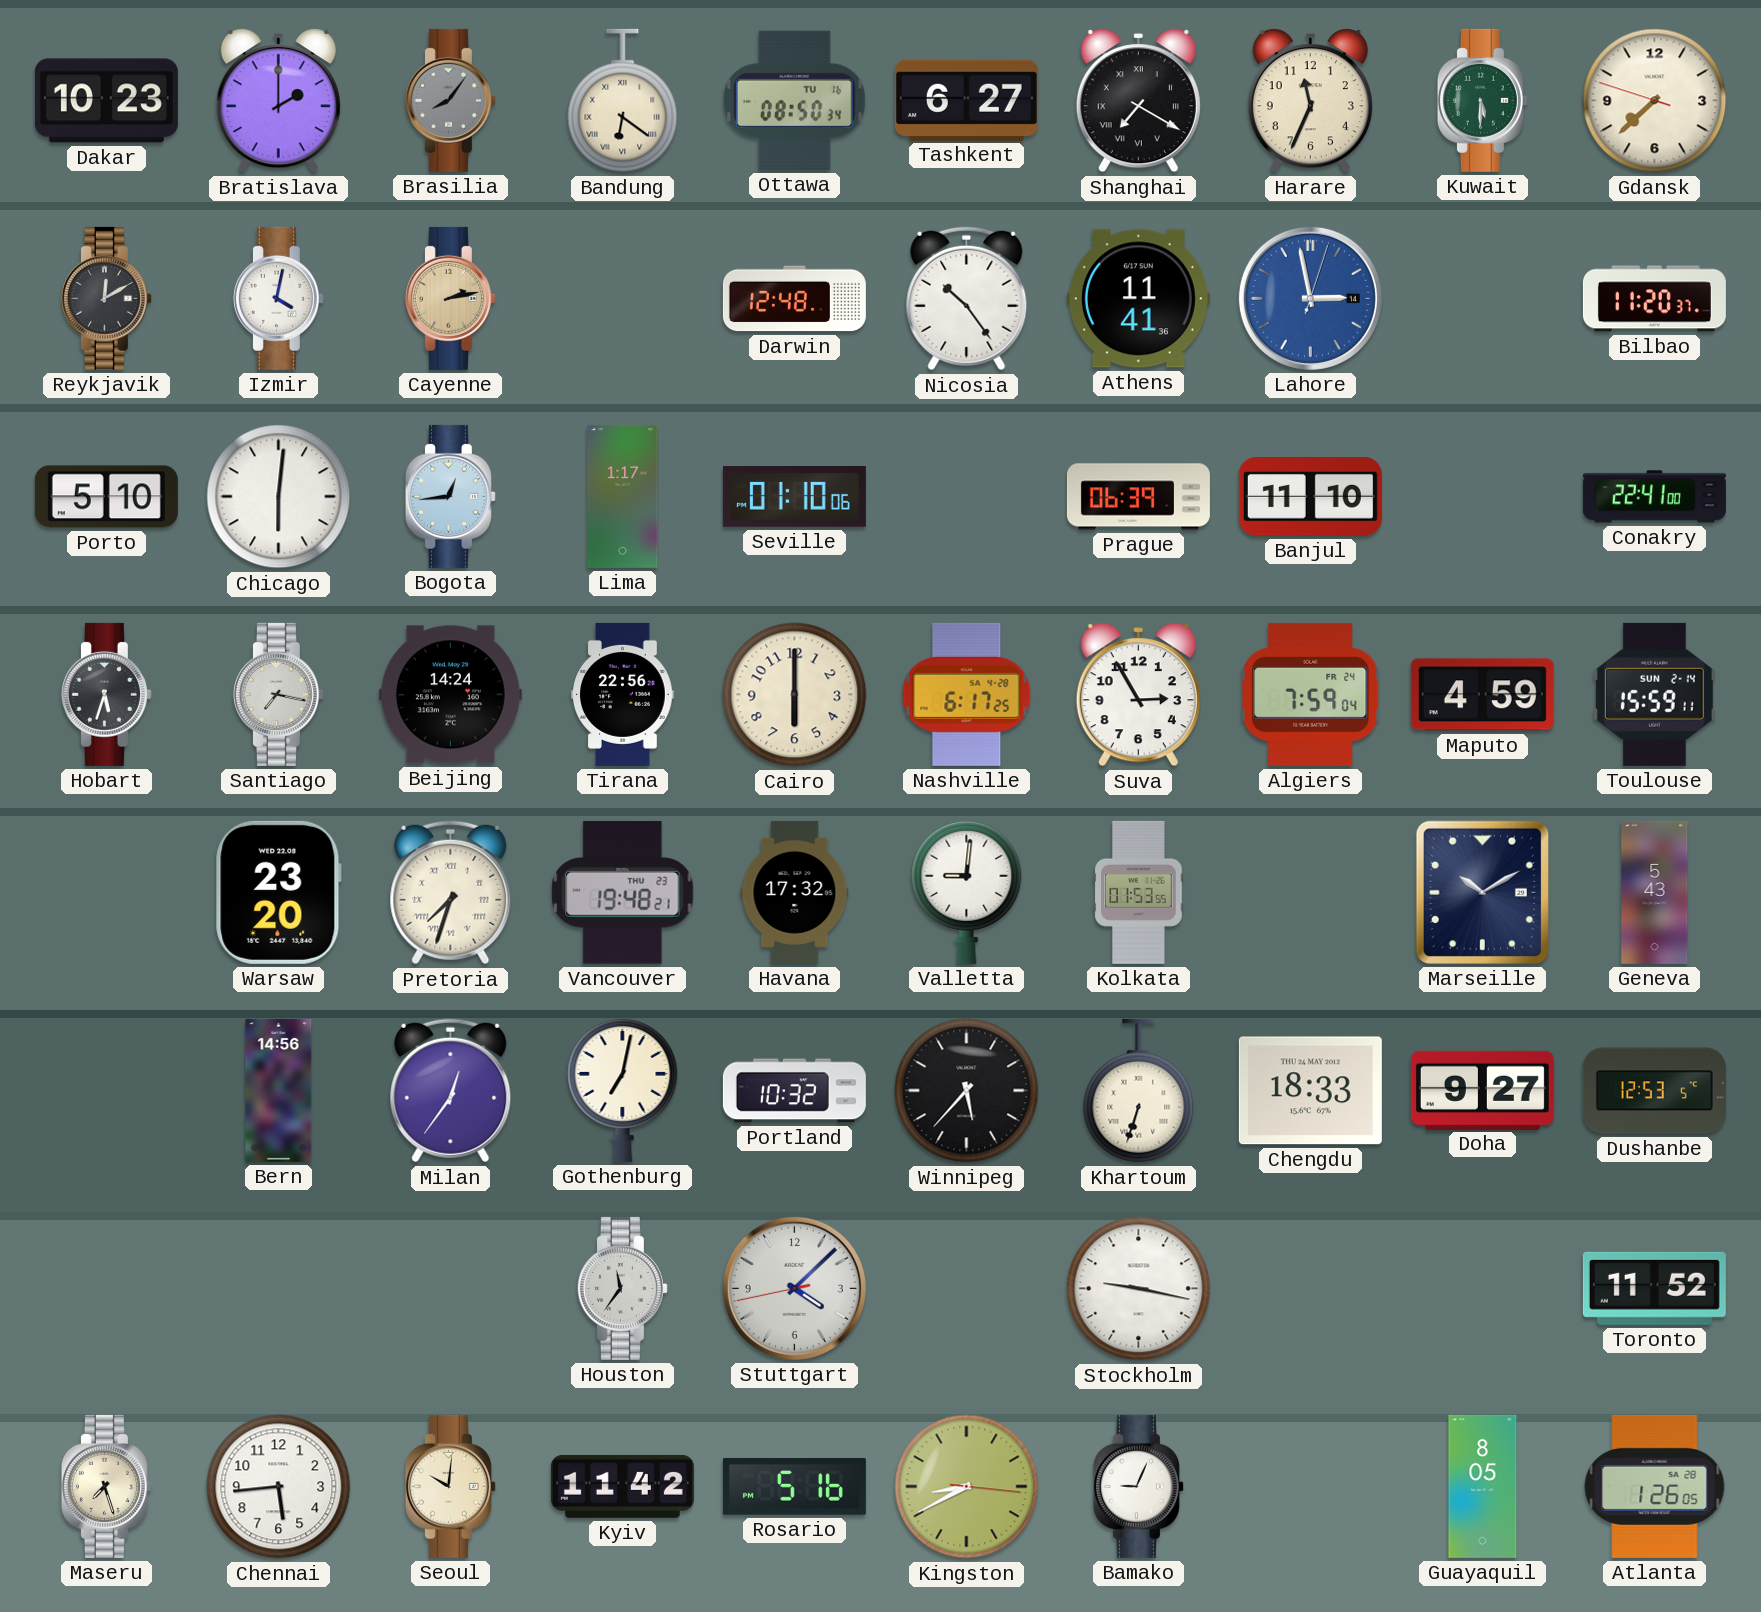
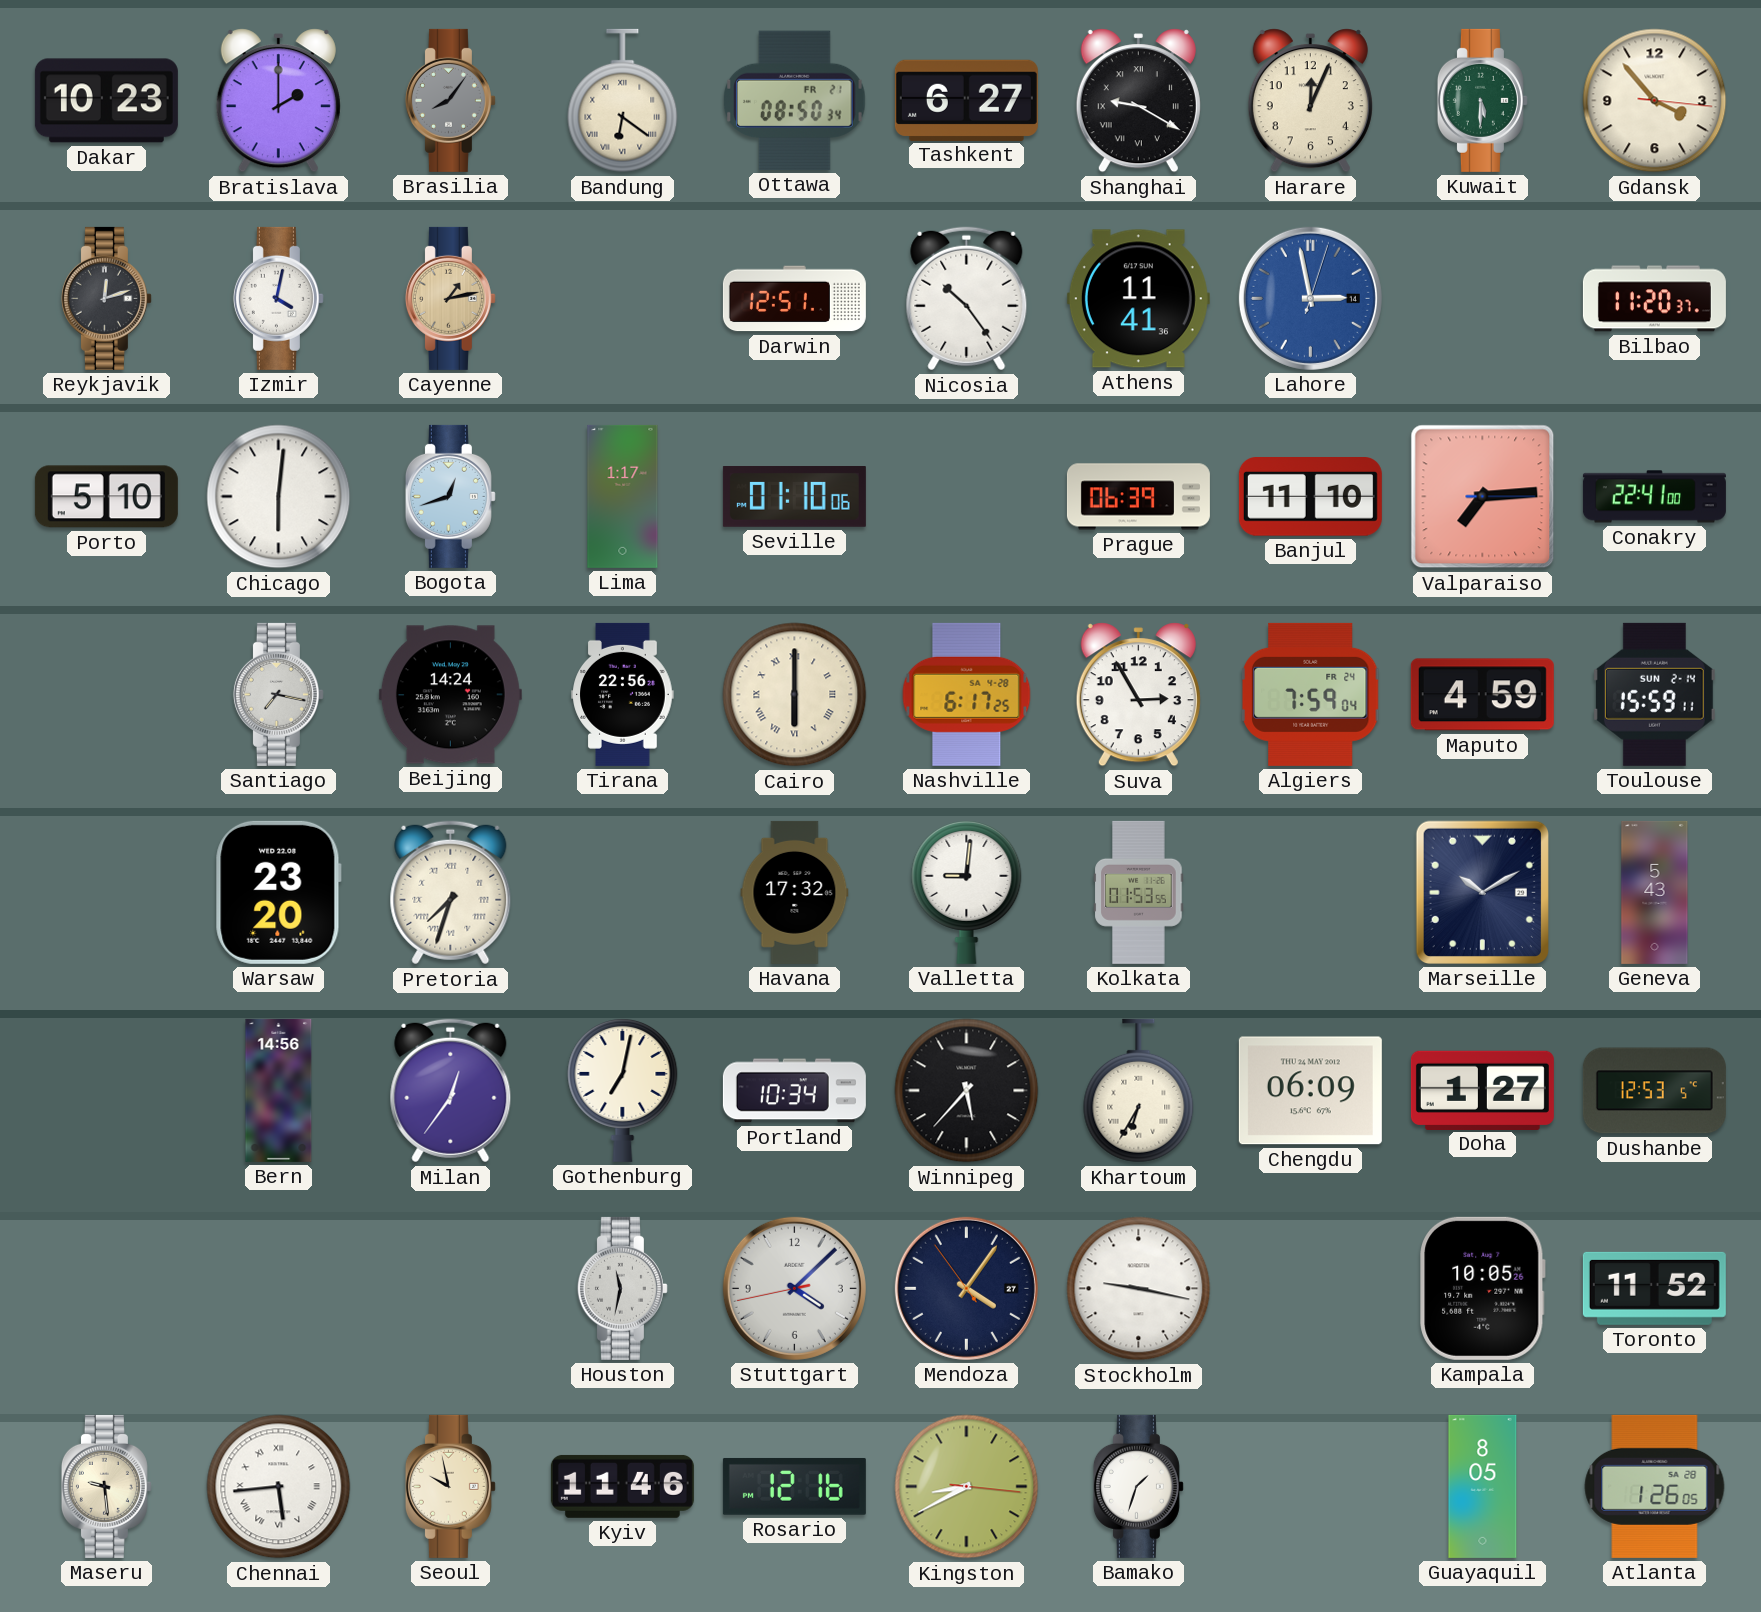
Ottawa date: TU 16 -> FR 21
Shanghai: 7:20 -> 9:20
Harare: 11:34 -> 12:04
Gdansk: 7:37 -> 3:53
Reykjavik: 12:10 -> 12:12
Cayenne: 2:13 -> 1:13
Darwin: 12:48 -> 12:51
Bogota: 12:44 -> 12:42
Valparaiso: none -> 7:14
Hobart: 5:33 -> none
Cairo numerals: Arabic -> Roman
Vancouver: 19:48 -> none
Portland: 10:32 -> 10:34
Khartoum: 6:33 -> 6:35
Chengdu: 18:33 -> 06:09
Doha: 9:27 -> 1:27
Houston: 11:36 -> 11:32
Mendoza: none -> 4:05
Kampala: none -> 10:05
Maseru: 7:27 -> 9:29
Chennai numerals: Arabic -> Roman
Seoul: 10:01 -> 9:58
Kyiv: 11:42 -> 11:46
Rosario: 5:16 -> 12:16
Bamako: 9:04 -> 1:33
